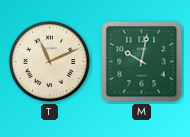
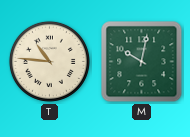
T: 11:11 -> 10:46
